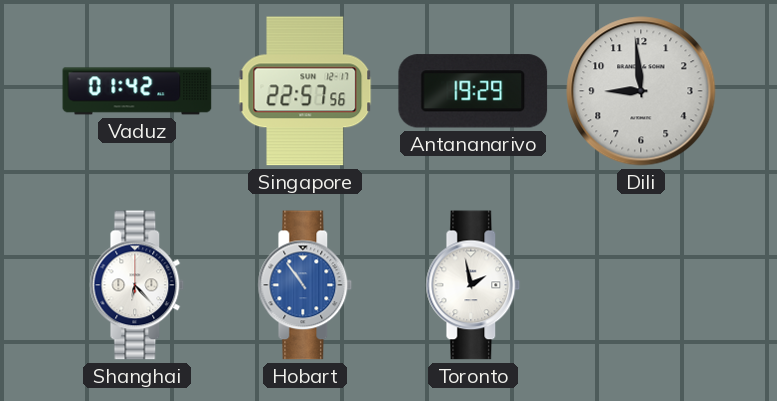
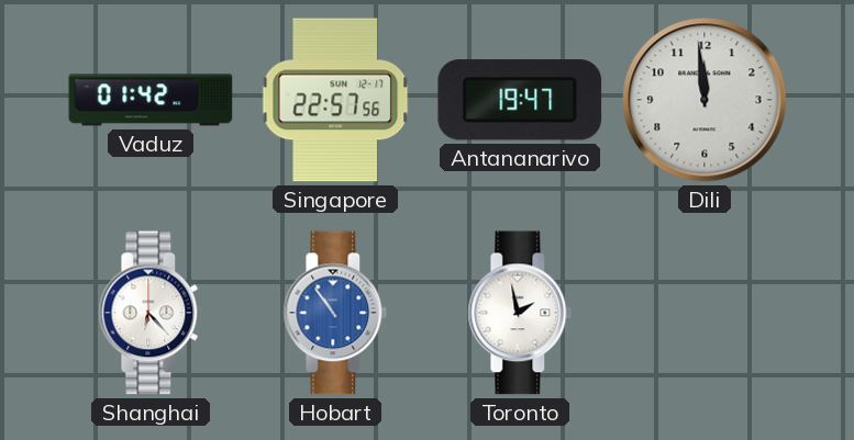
Antananarivo: 19:29 -> 19:47
Dili: 8:59 -> 11:59
